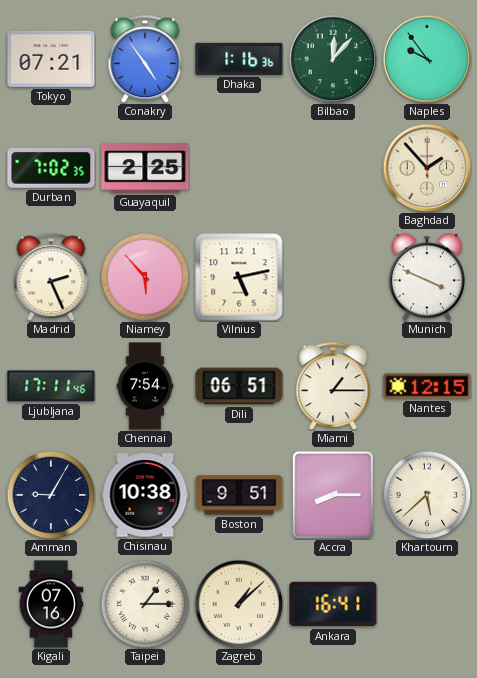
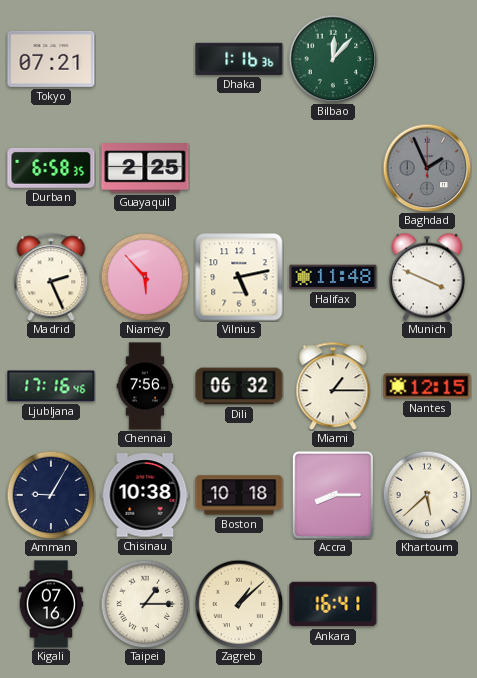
Conakry: 4:54 -> none
Naples: 9:54 -> none
Durban: 7:02 -> 6:58
Baghdad: 1:53 -> 1:56
Baghdad dial: cream -> grey
Halifax: none -> 11:48
Ljubljana: 17:11 -> 17:16
Chennai: 7:54 -> 7:56
Dili: 06:51 -> 06:32
Boston: 9:51 -> 10:18
